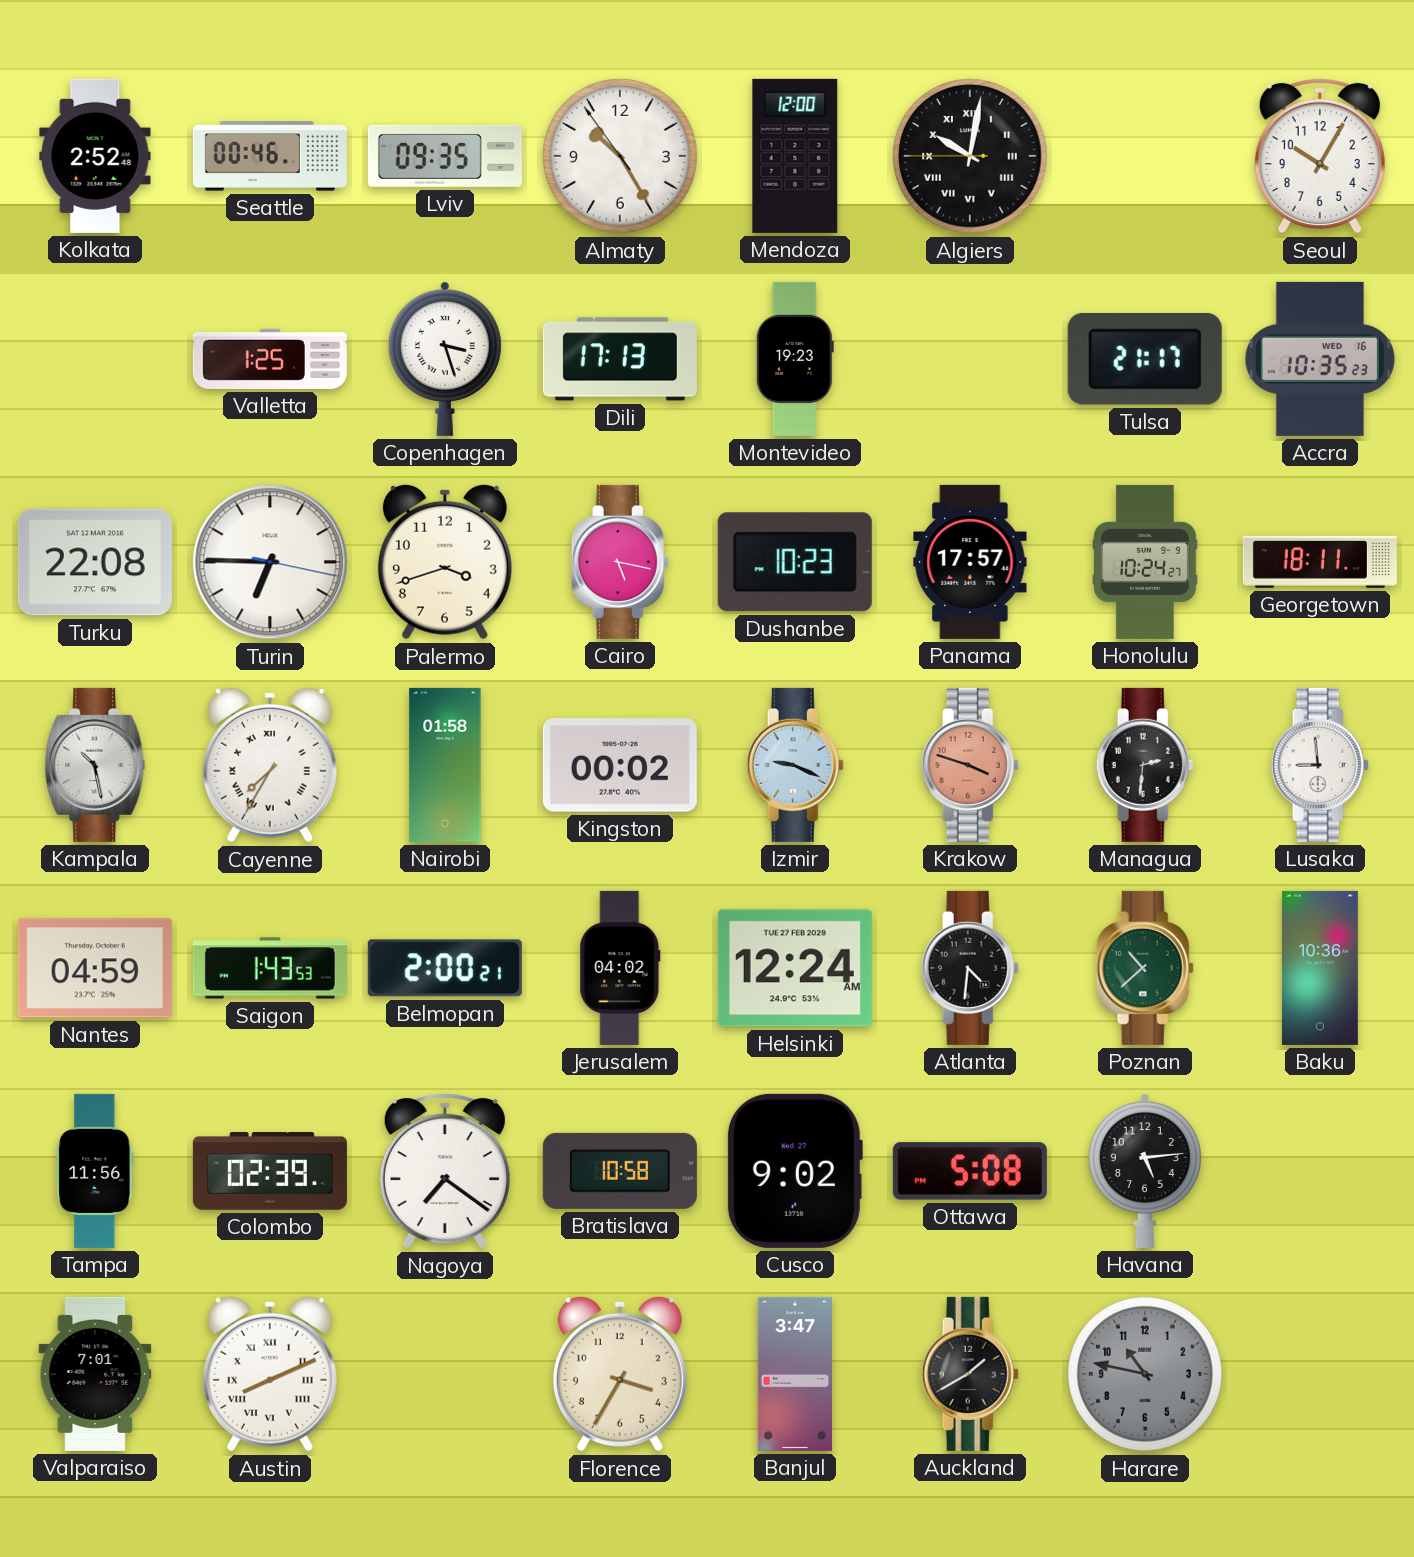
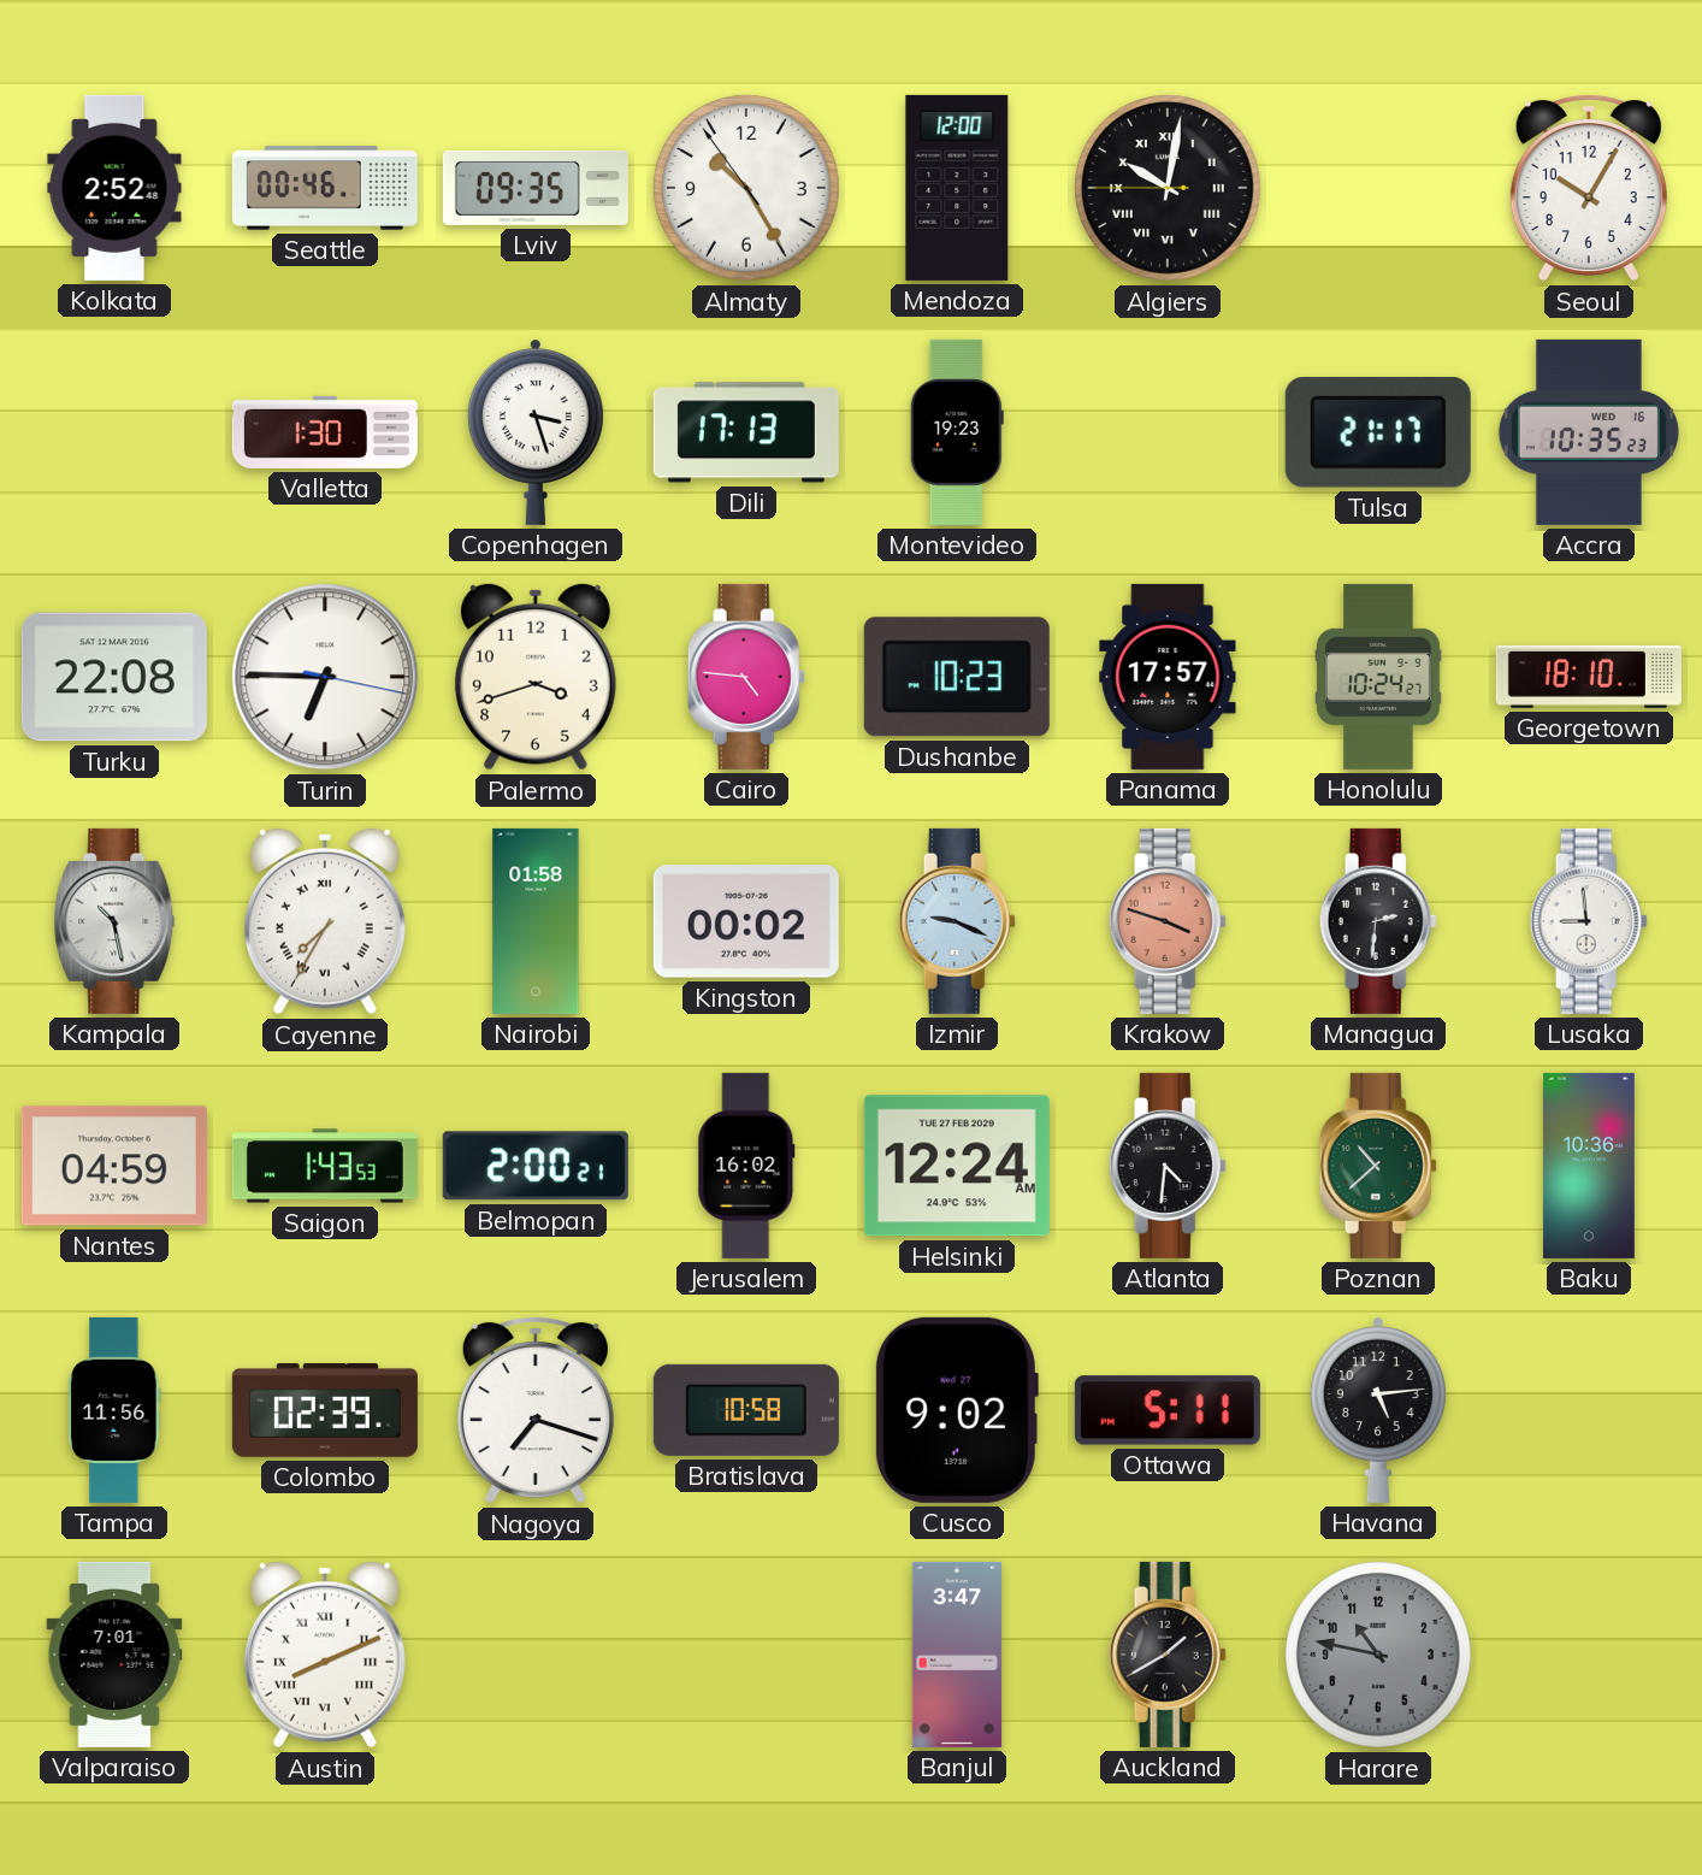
Valletta: 1:25 -> 1:30
Cairo: 5:17 -> 4:46
Georgetown: 18:11 -> 18:10
Jerusalem: 04:02 -> 16:02
Nagoya: 7:21 -> 7:18
Ottawa: 5:08 -> 5:11
Florence: 3:35 -> none
